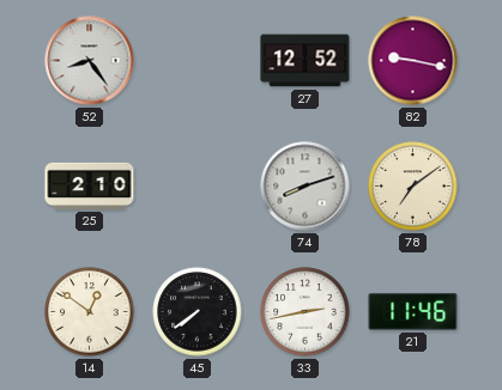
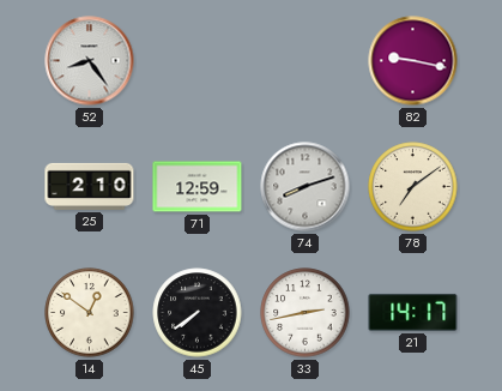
27: 12:52 -> none
71: none -> 12:59
21: 11:46 -> 14:17
